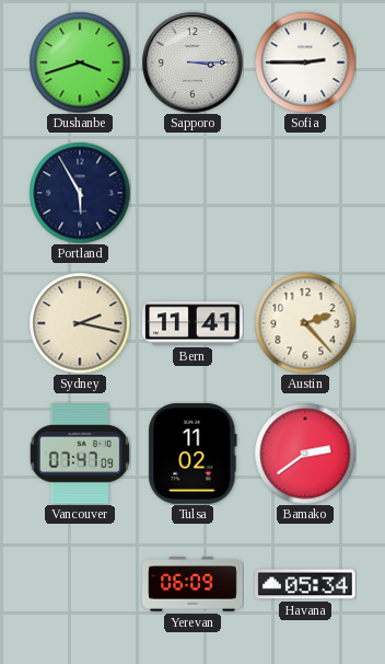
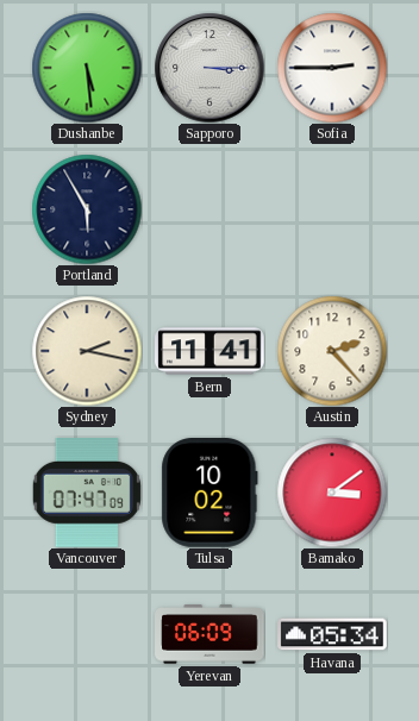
Dushanbe: 3:42 -> 5:29
Tulsa: 11:02 -> 10:02
Bamako: 2:39 -> 3:09
